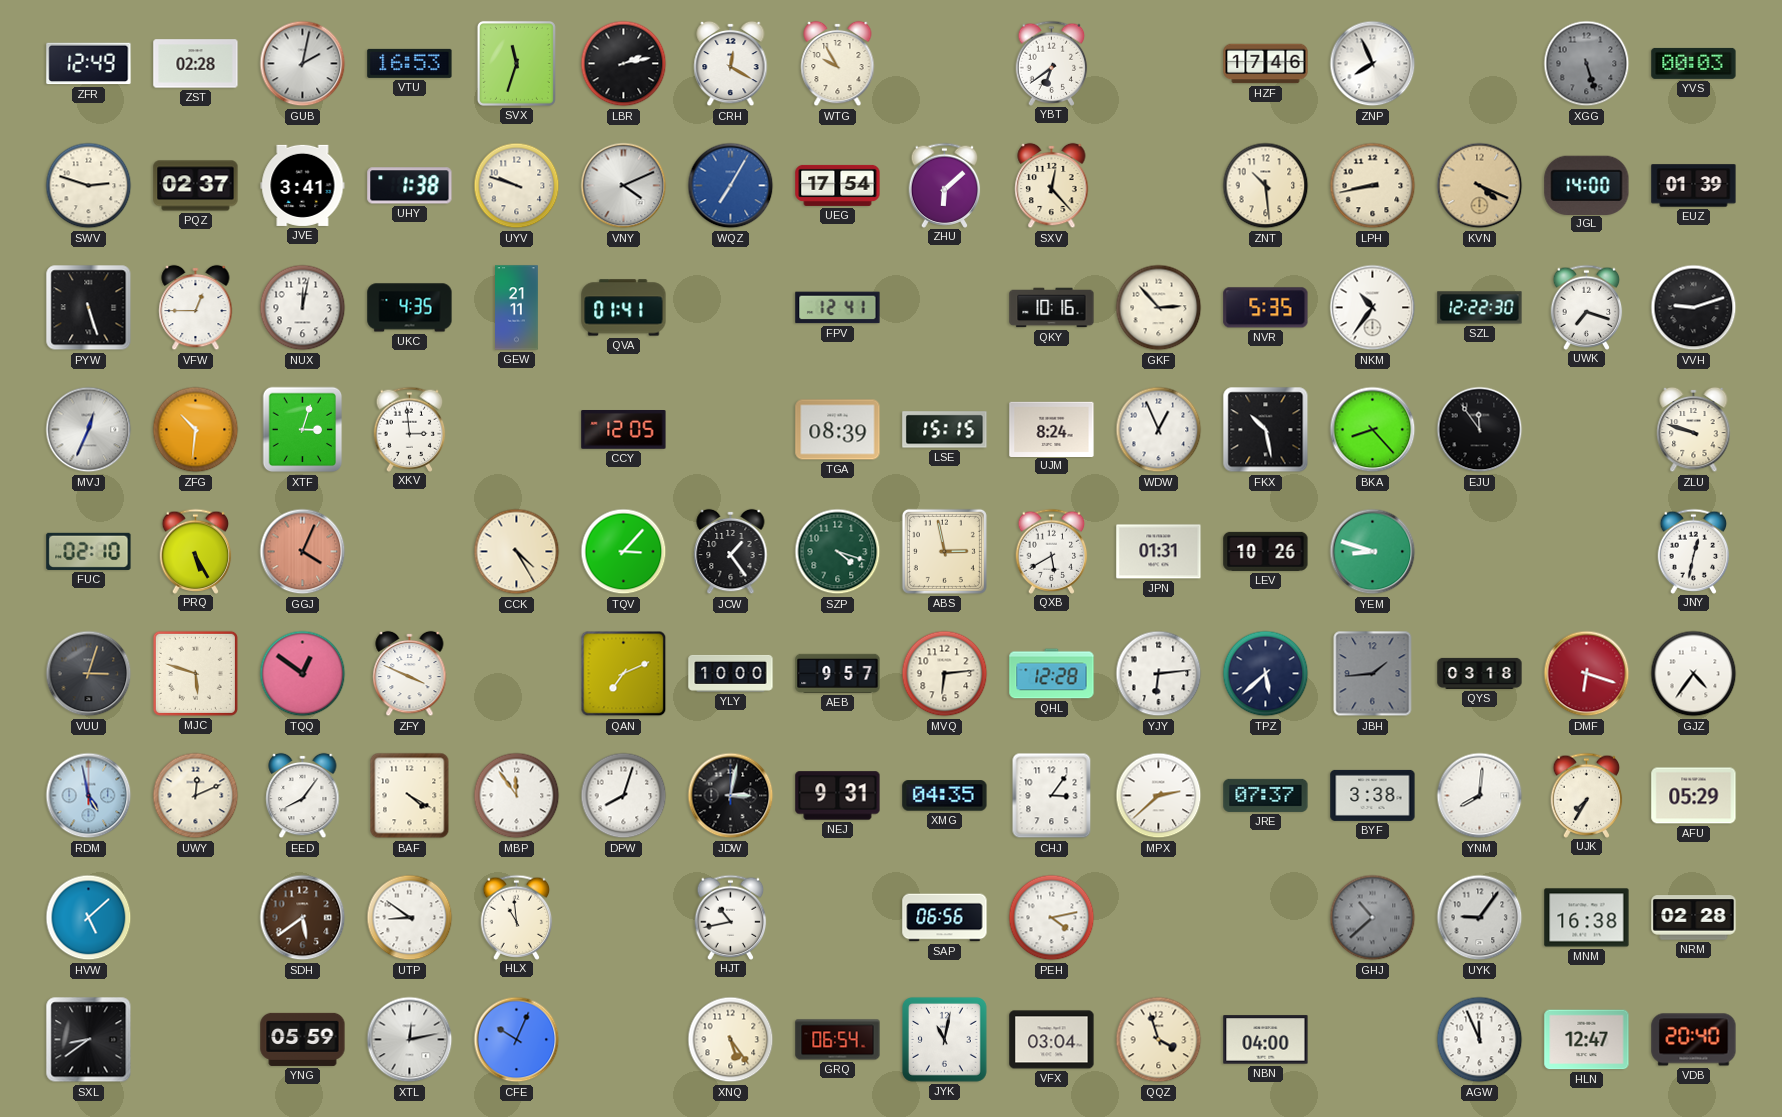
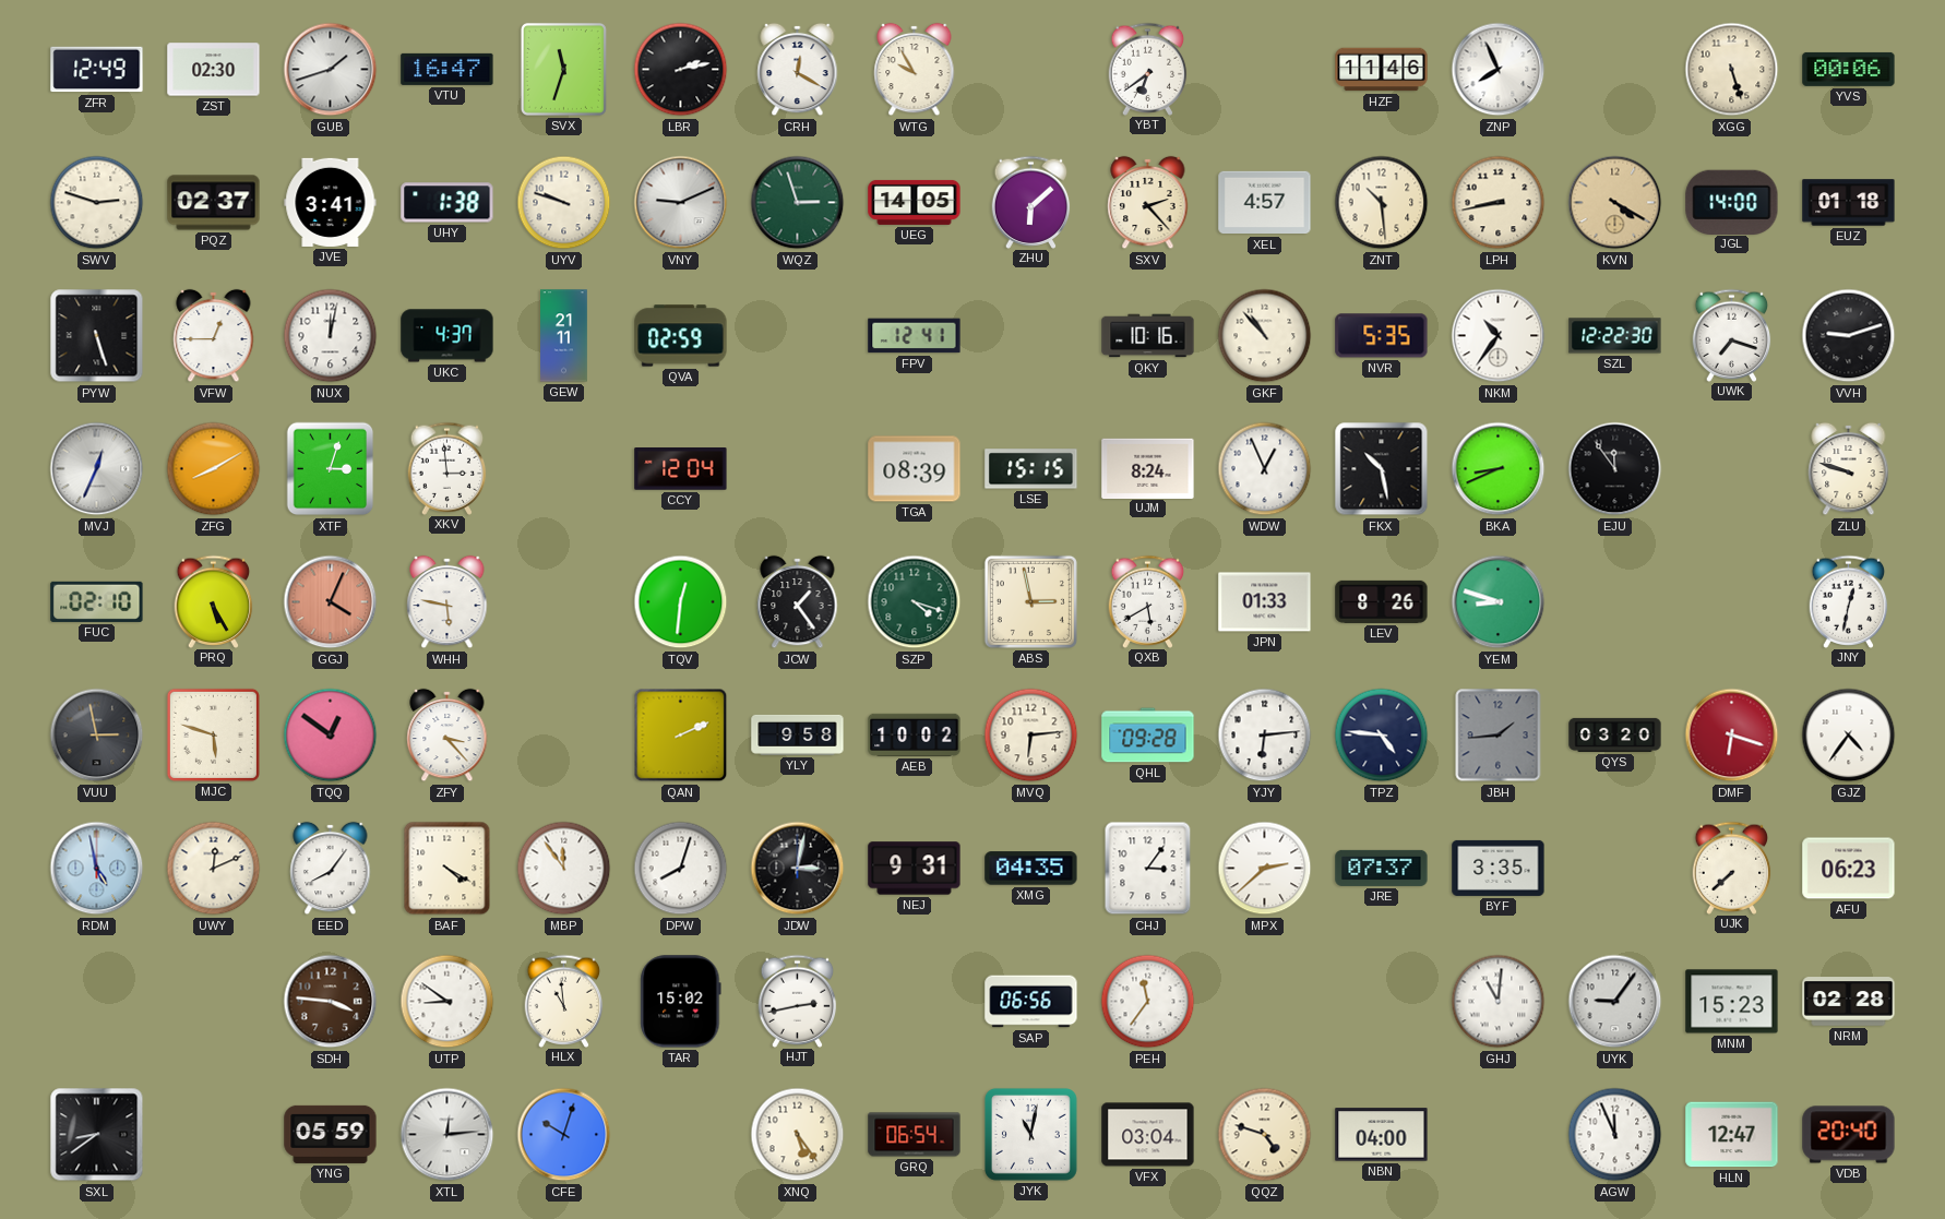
ZST: 02:28 -> 02:30
GUB: 2:02 -> 1:42
VTU: 16:53 -> 16:47
HZF: 17:46 -> 11:46
XGG dial: grey -> cream
YVS: 00:03 -> 00:06
VNY: 4:11 -> 9:11
WQZ: 7:05 -> 2:57
WQZ dial: blue -> green
UEG: 17:54 -> 14:05
SXV: 12:23 -> 2:23
XEL: none -> 4:57
KVN: 4:19 -> 4:20
EUZ: 01:39 -> 01:18
UKC: 4:35 -> 4:37
QVA: 01:41 -> 02:59
GKF: 2:53 -> 10:53
ZFG: 10:31 -> 8:10
CCY: 12:05 -> 12:04
BKA: 8:23 -> 8:41
WHH: none -> 5:47
CCK: 4:25 -> none
TQV: 3:07 -> 12:31
JPN: 01:31 -> 01:33
LEV: 10:26 -> 8:26
VUU: 3:03 -> 2:58
ZFY: 3:49 -> 3:23
QAN: 7:11 -> 2:11
YLY: 10:00 -> 9:58
AEB: 9:57 -> 10:02
QHL: 12:28 -> 09:28
TPZ: 5:38 -> 4:46
QYS: 03:18 -> 03:20
BYF: 3:38 -> 3:35
YNM: 8:01 -> none
UJK: 7:35 -> 7:38
AFU: 05:29 -> 06:23
HVW: 5:08 -> none
SDH: 5:39 -> 3:46
TAR: none -> 15:02
HJT: 10:43 -> 2:43
PEH: 4:13 -> 11:36
GHJ: 10:38 -> 11:01
GHJ dial: grey -> white
MNM: 16:38 -> 15:23
XTL: 12:13 -> 12:14
CFE: 10:04 -> 10:03
QQZ: 3:57 -> 4:48
